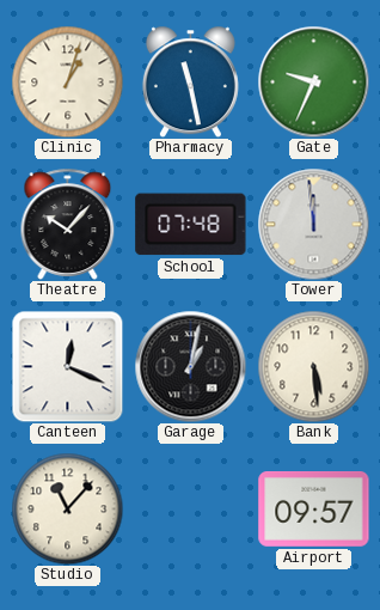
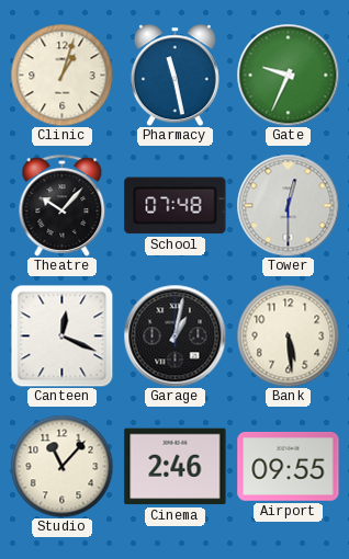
Tower: 11:59 -> 12:30
Cinema: none -> 2:46
Airport: 09:57 -> 09:55
